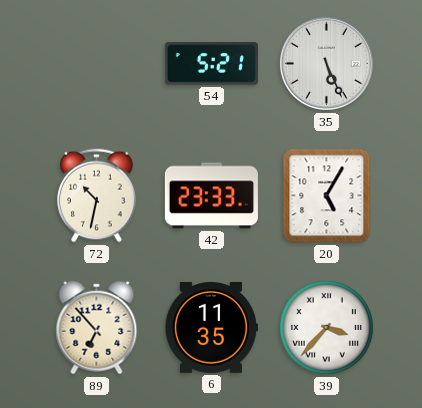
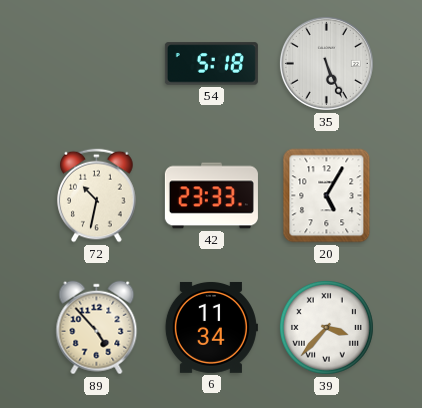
54: 5:21 -> 5:18
89: 6:53 -> 4:53
6: 11:35 -> 11:34
